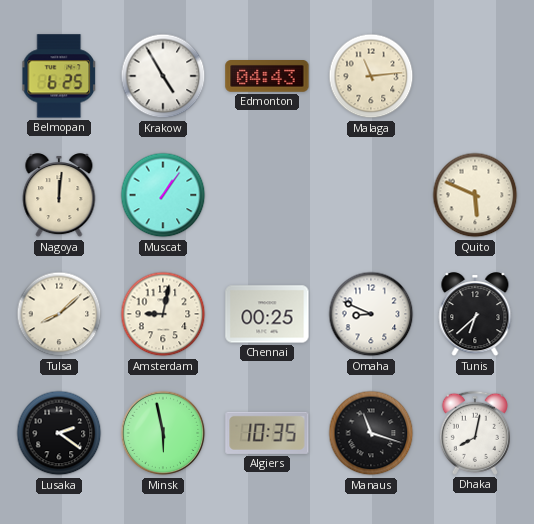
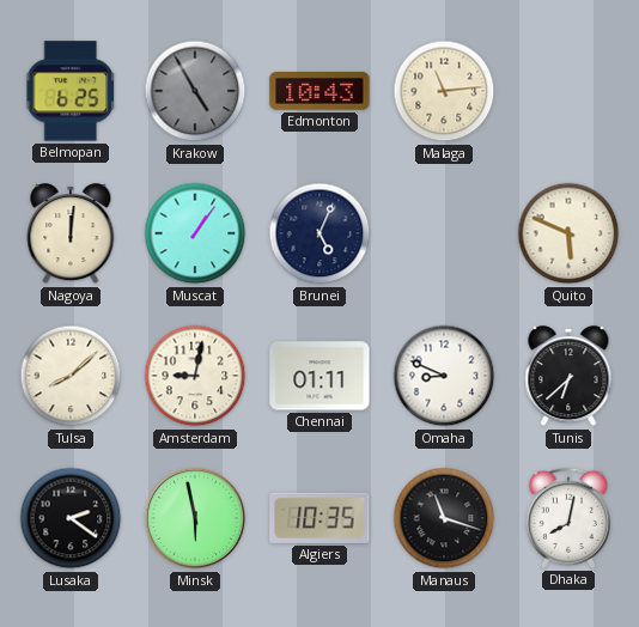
Krakow dial: white -> grey
Edmonton: 04:43 -> 10:43
Brunei: none -> 5:04
Chennai: 00:25 -> 01:11
